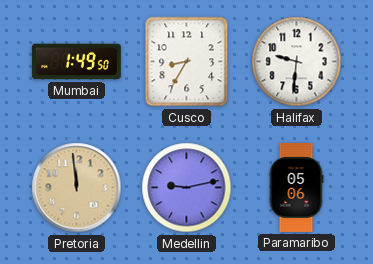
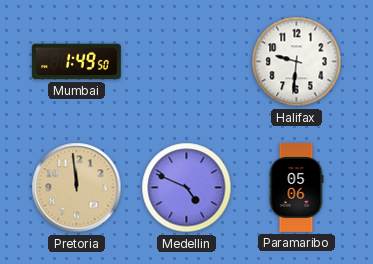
Cusco: 8:35 -> none
Medellin: 9:13 -> 4:49
